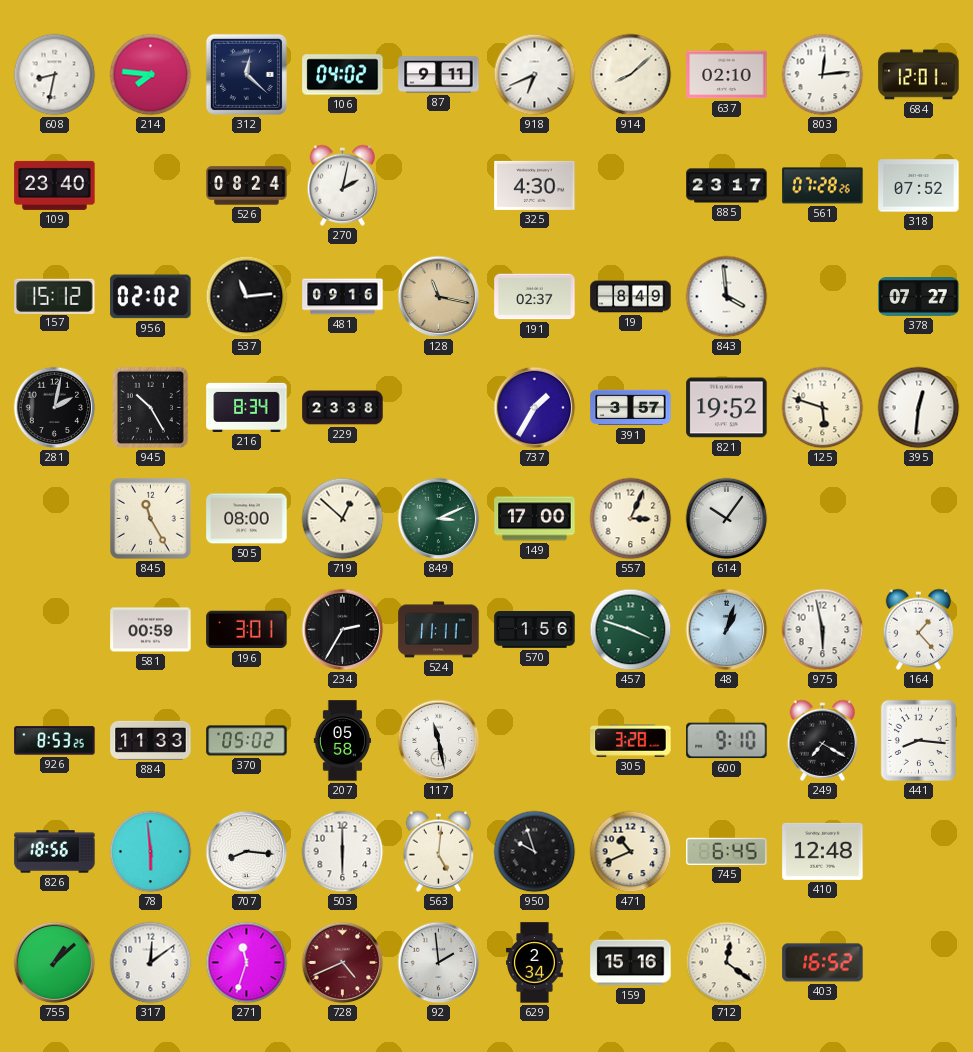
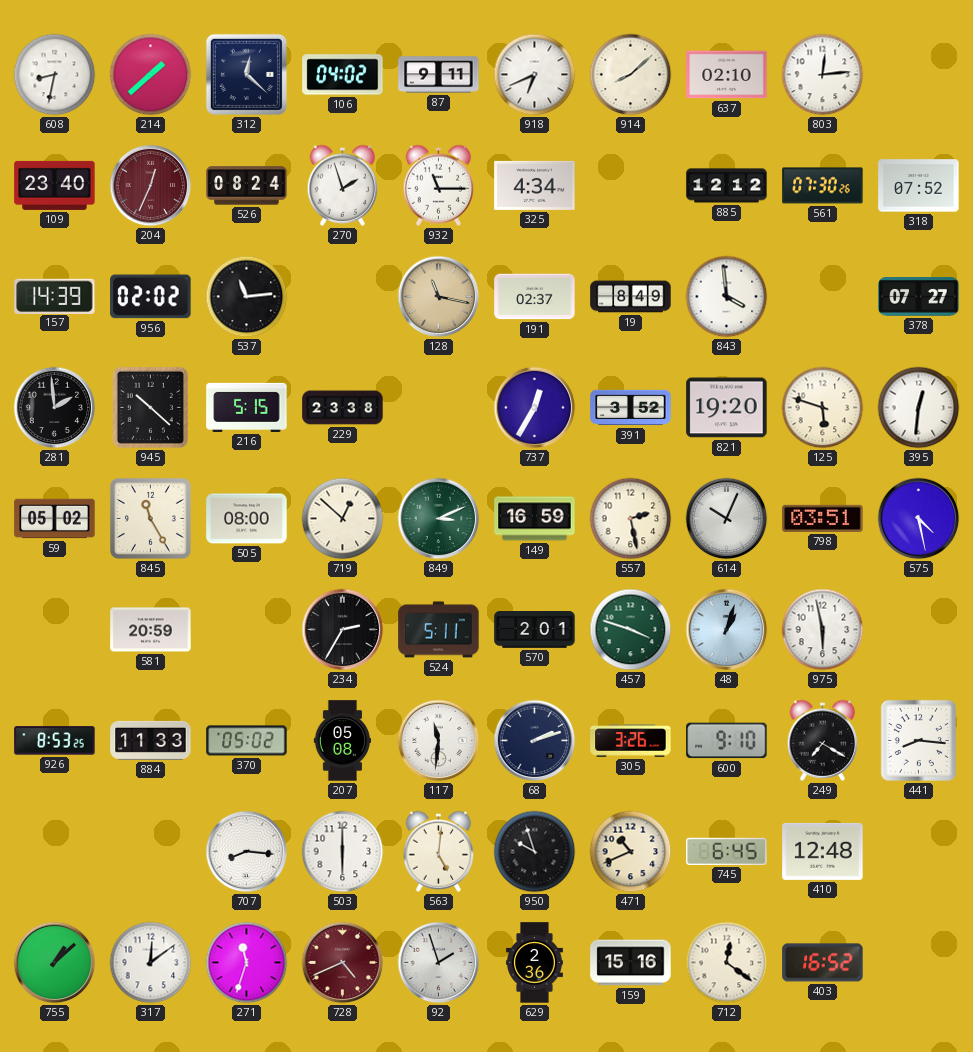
214: 7:46 -> 1:38
684: 12:01 -> none
204: none -> 12:34
270: 2:02 -> 1:57
932: none -> 11:15
325: 4:30 -> 4:34
885: 23:17 -> 12:12
561: 07:28 -> 07:30
157: 15:12 -> 14:39
481: 09:16 -> none
281: 2:02 -> 1:59
945: 10:25 -> 10:22
216: 8:34 -> 5:15
737: 1:35 -> 12:35
391: 3:57 -> 3:52
821: 19:52 -> 19:20
59: none -> 05:02
149: 17:00 -> 16:59
557: 3:04 -> 2:28
614: 10:06 -> 10:04
798: none -> 03:51
575: none -> 4:28
581: 00:59 -> 20:59
196: 3:01 -> none
524: 11:11 -> 5:11
570: 1:56 -> 2:01
164: 1:23 -> none
207: 05:58 -> 05:08
117: 11:28 -> 11:31
68: none -> 2:12
305: 3:28 -> 3:26
826: 18:56 -> none
78: 5:59 -> none
92: 1:59 -> 1:57
629: 2:34 -> 2:36
